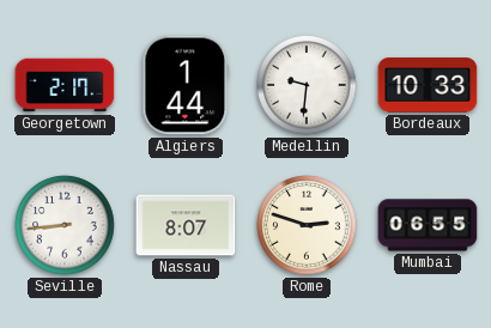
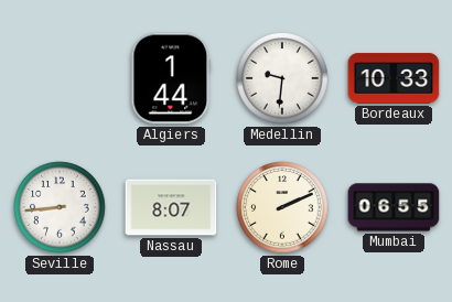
Georgetown: 2:17 -> none
Rome: 2:48 -> 2:11
